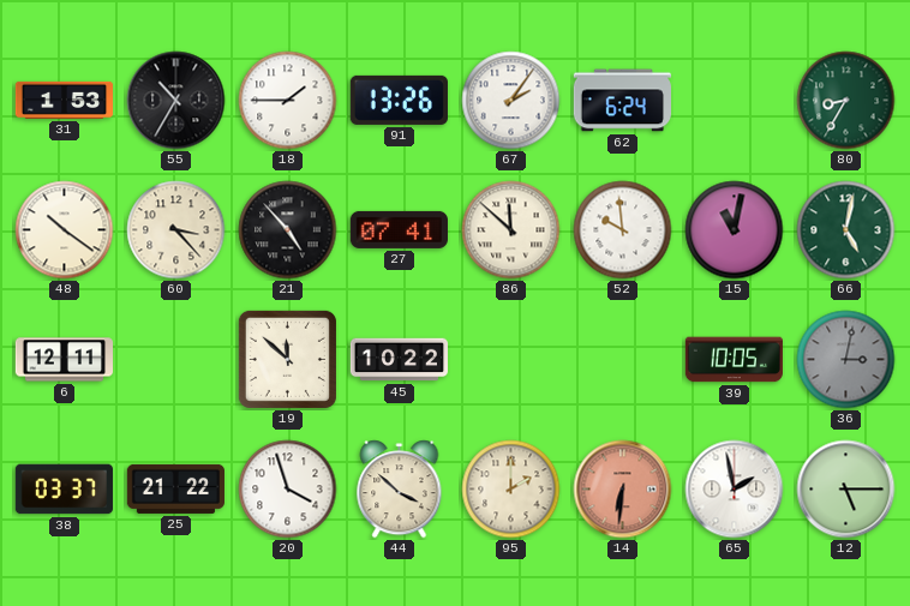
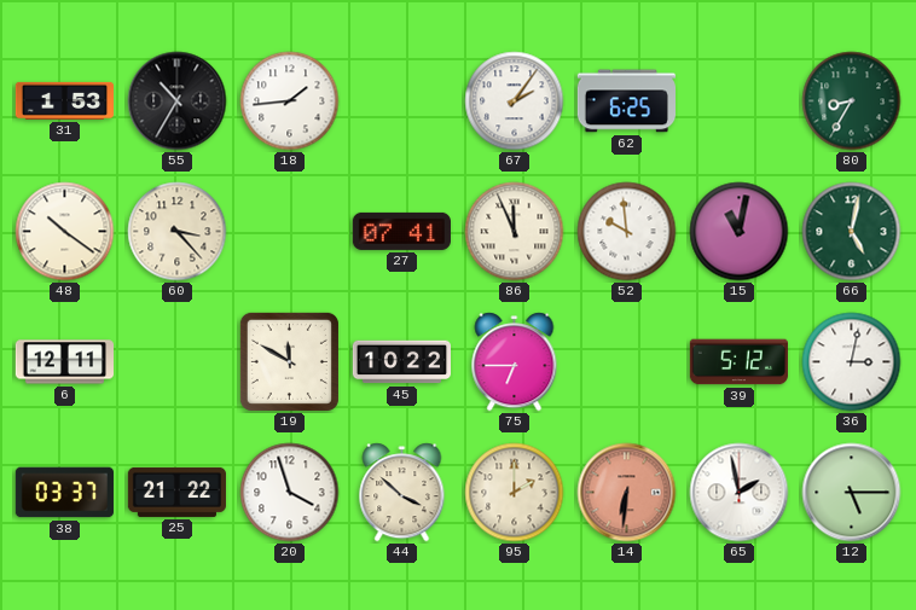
18: 1:45 -> 1:44
91: 13:26 -> none
62: 6:24 -> 6:25
21: 4:53 -> none
86: 11:52 -> 11:56
19: 11:52 -> 11:50
75: none -> 6:45
39: 10:05 -> 5:12
36 dial: grey -> white
